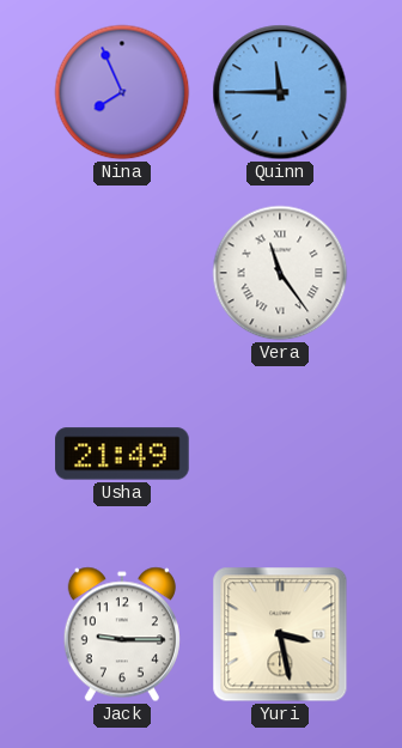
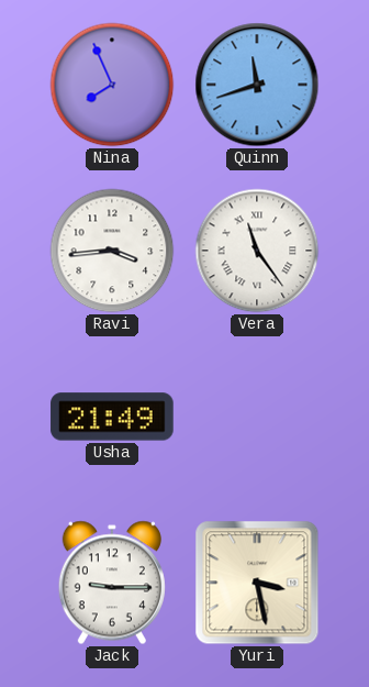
Quinn: 11:45 -> 11:42
Ravi: none -> 3:44
